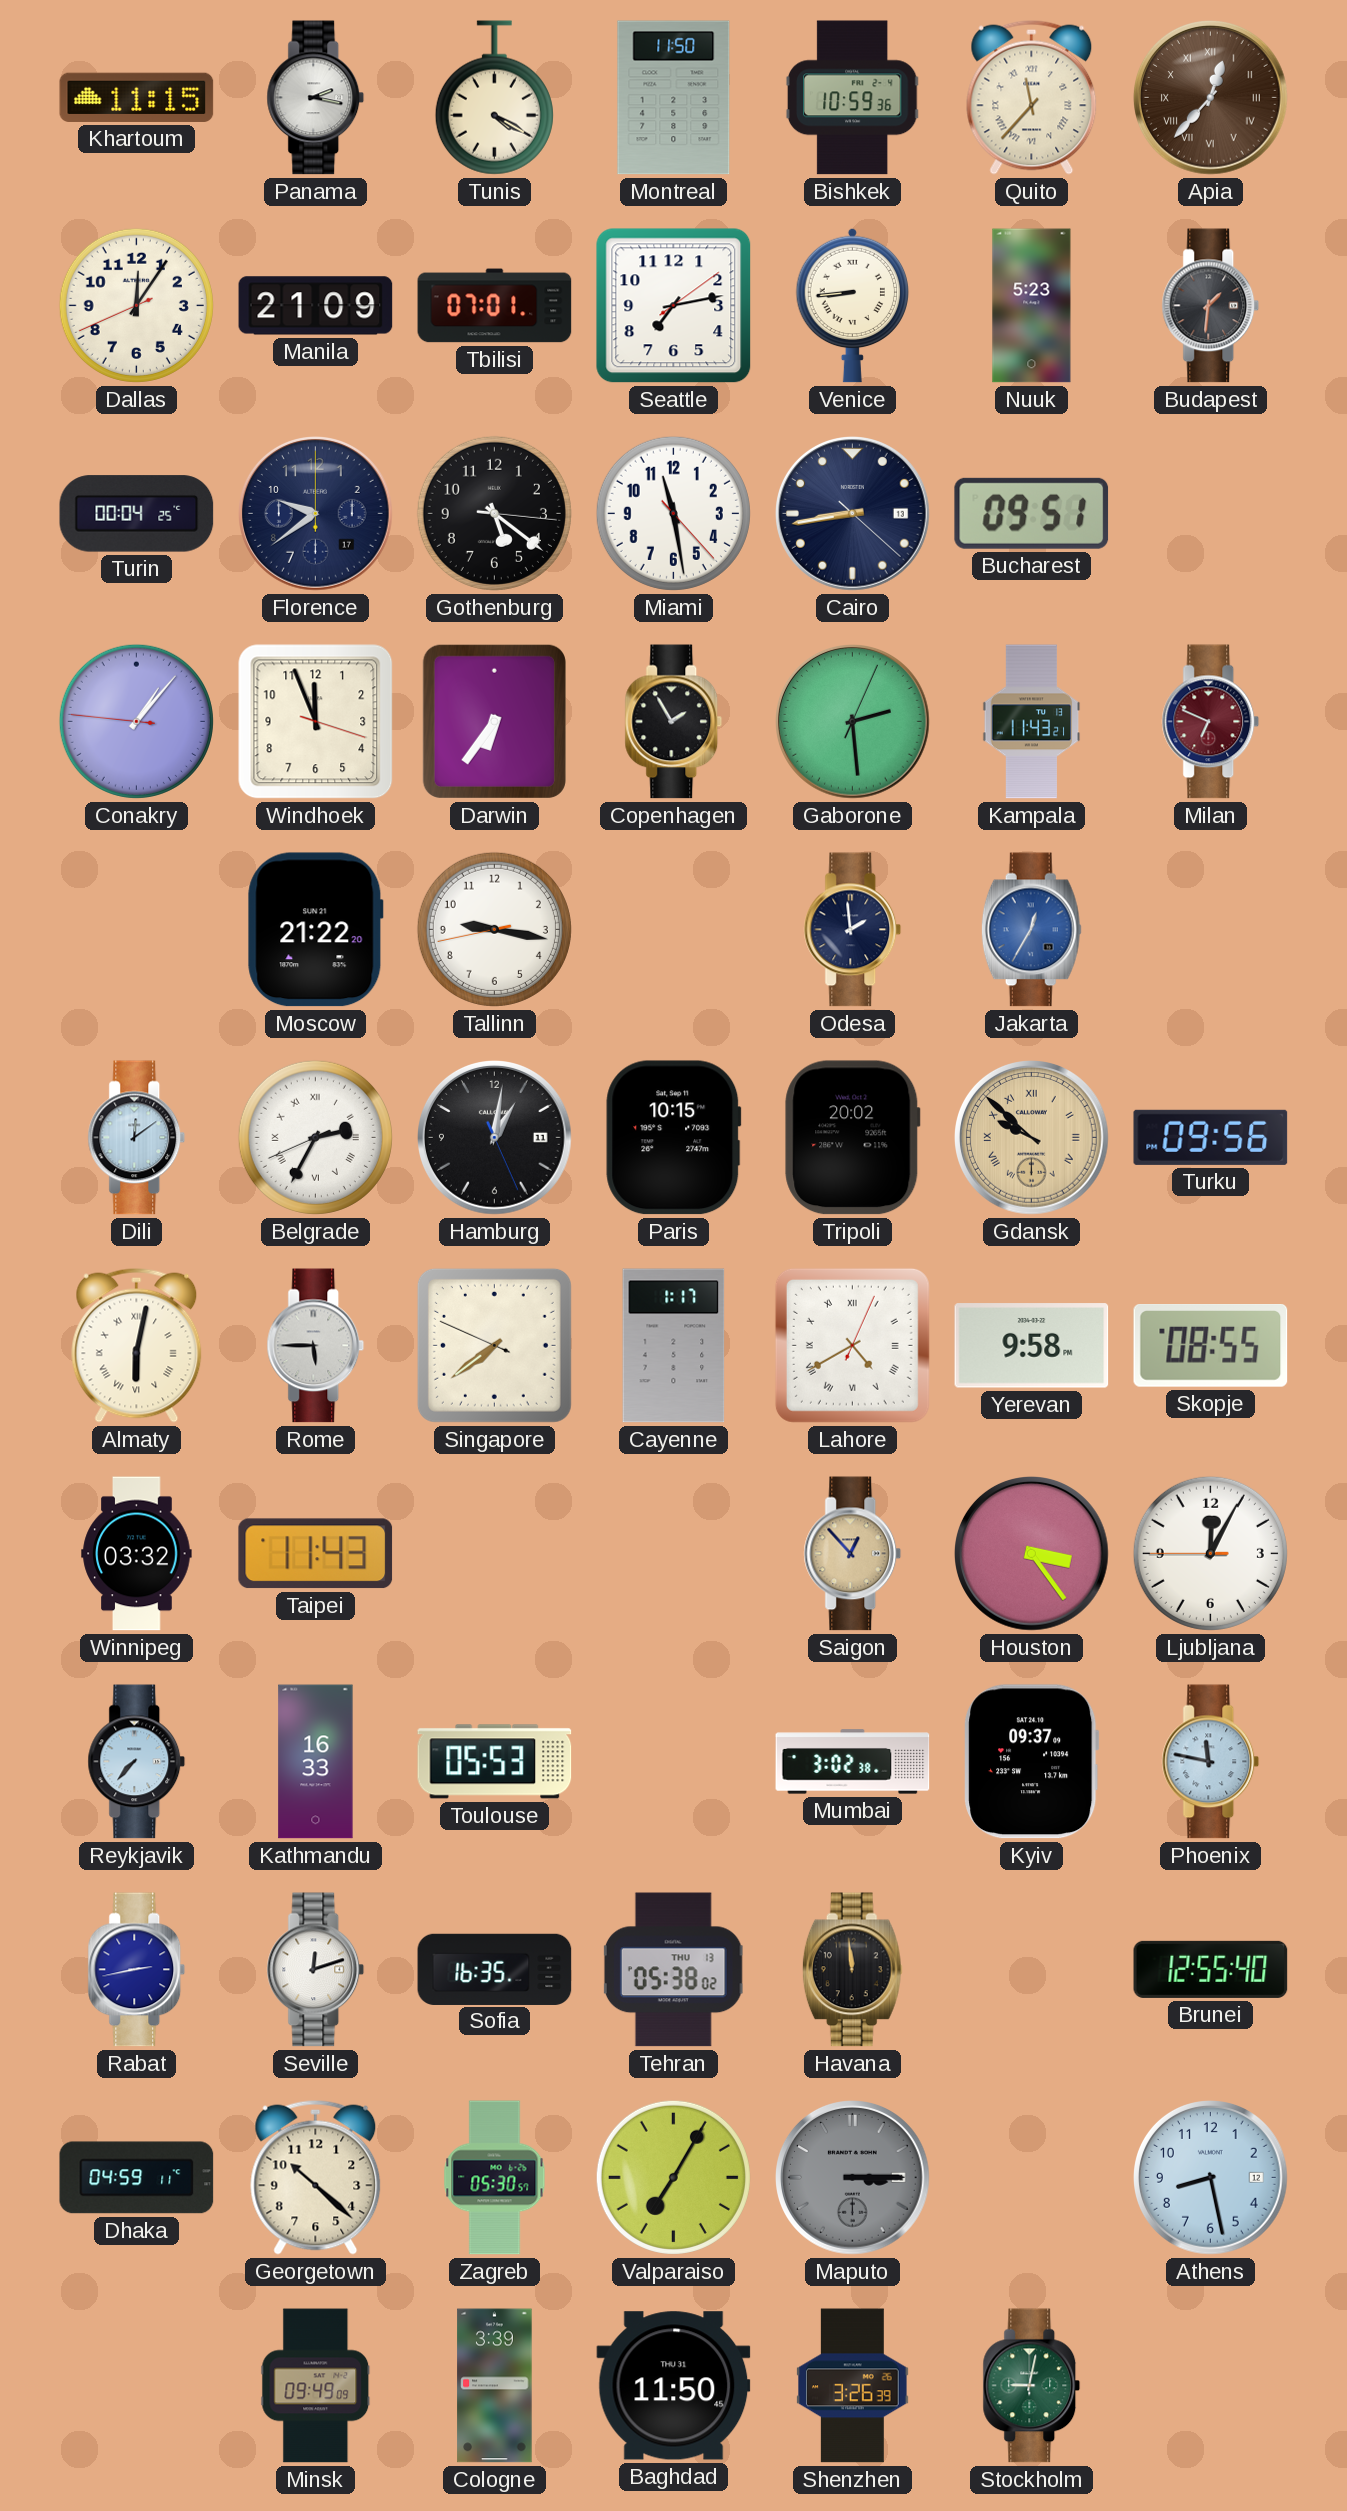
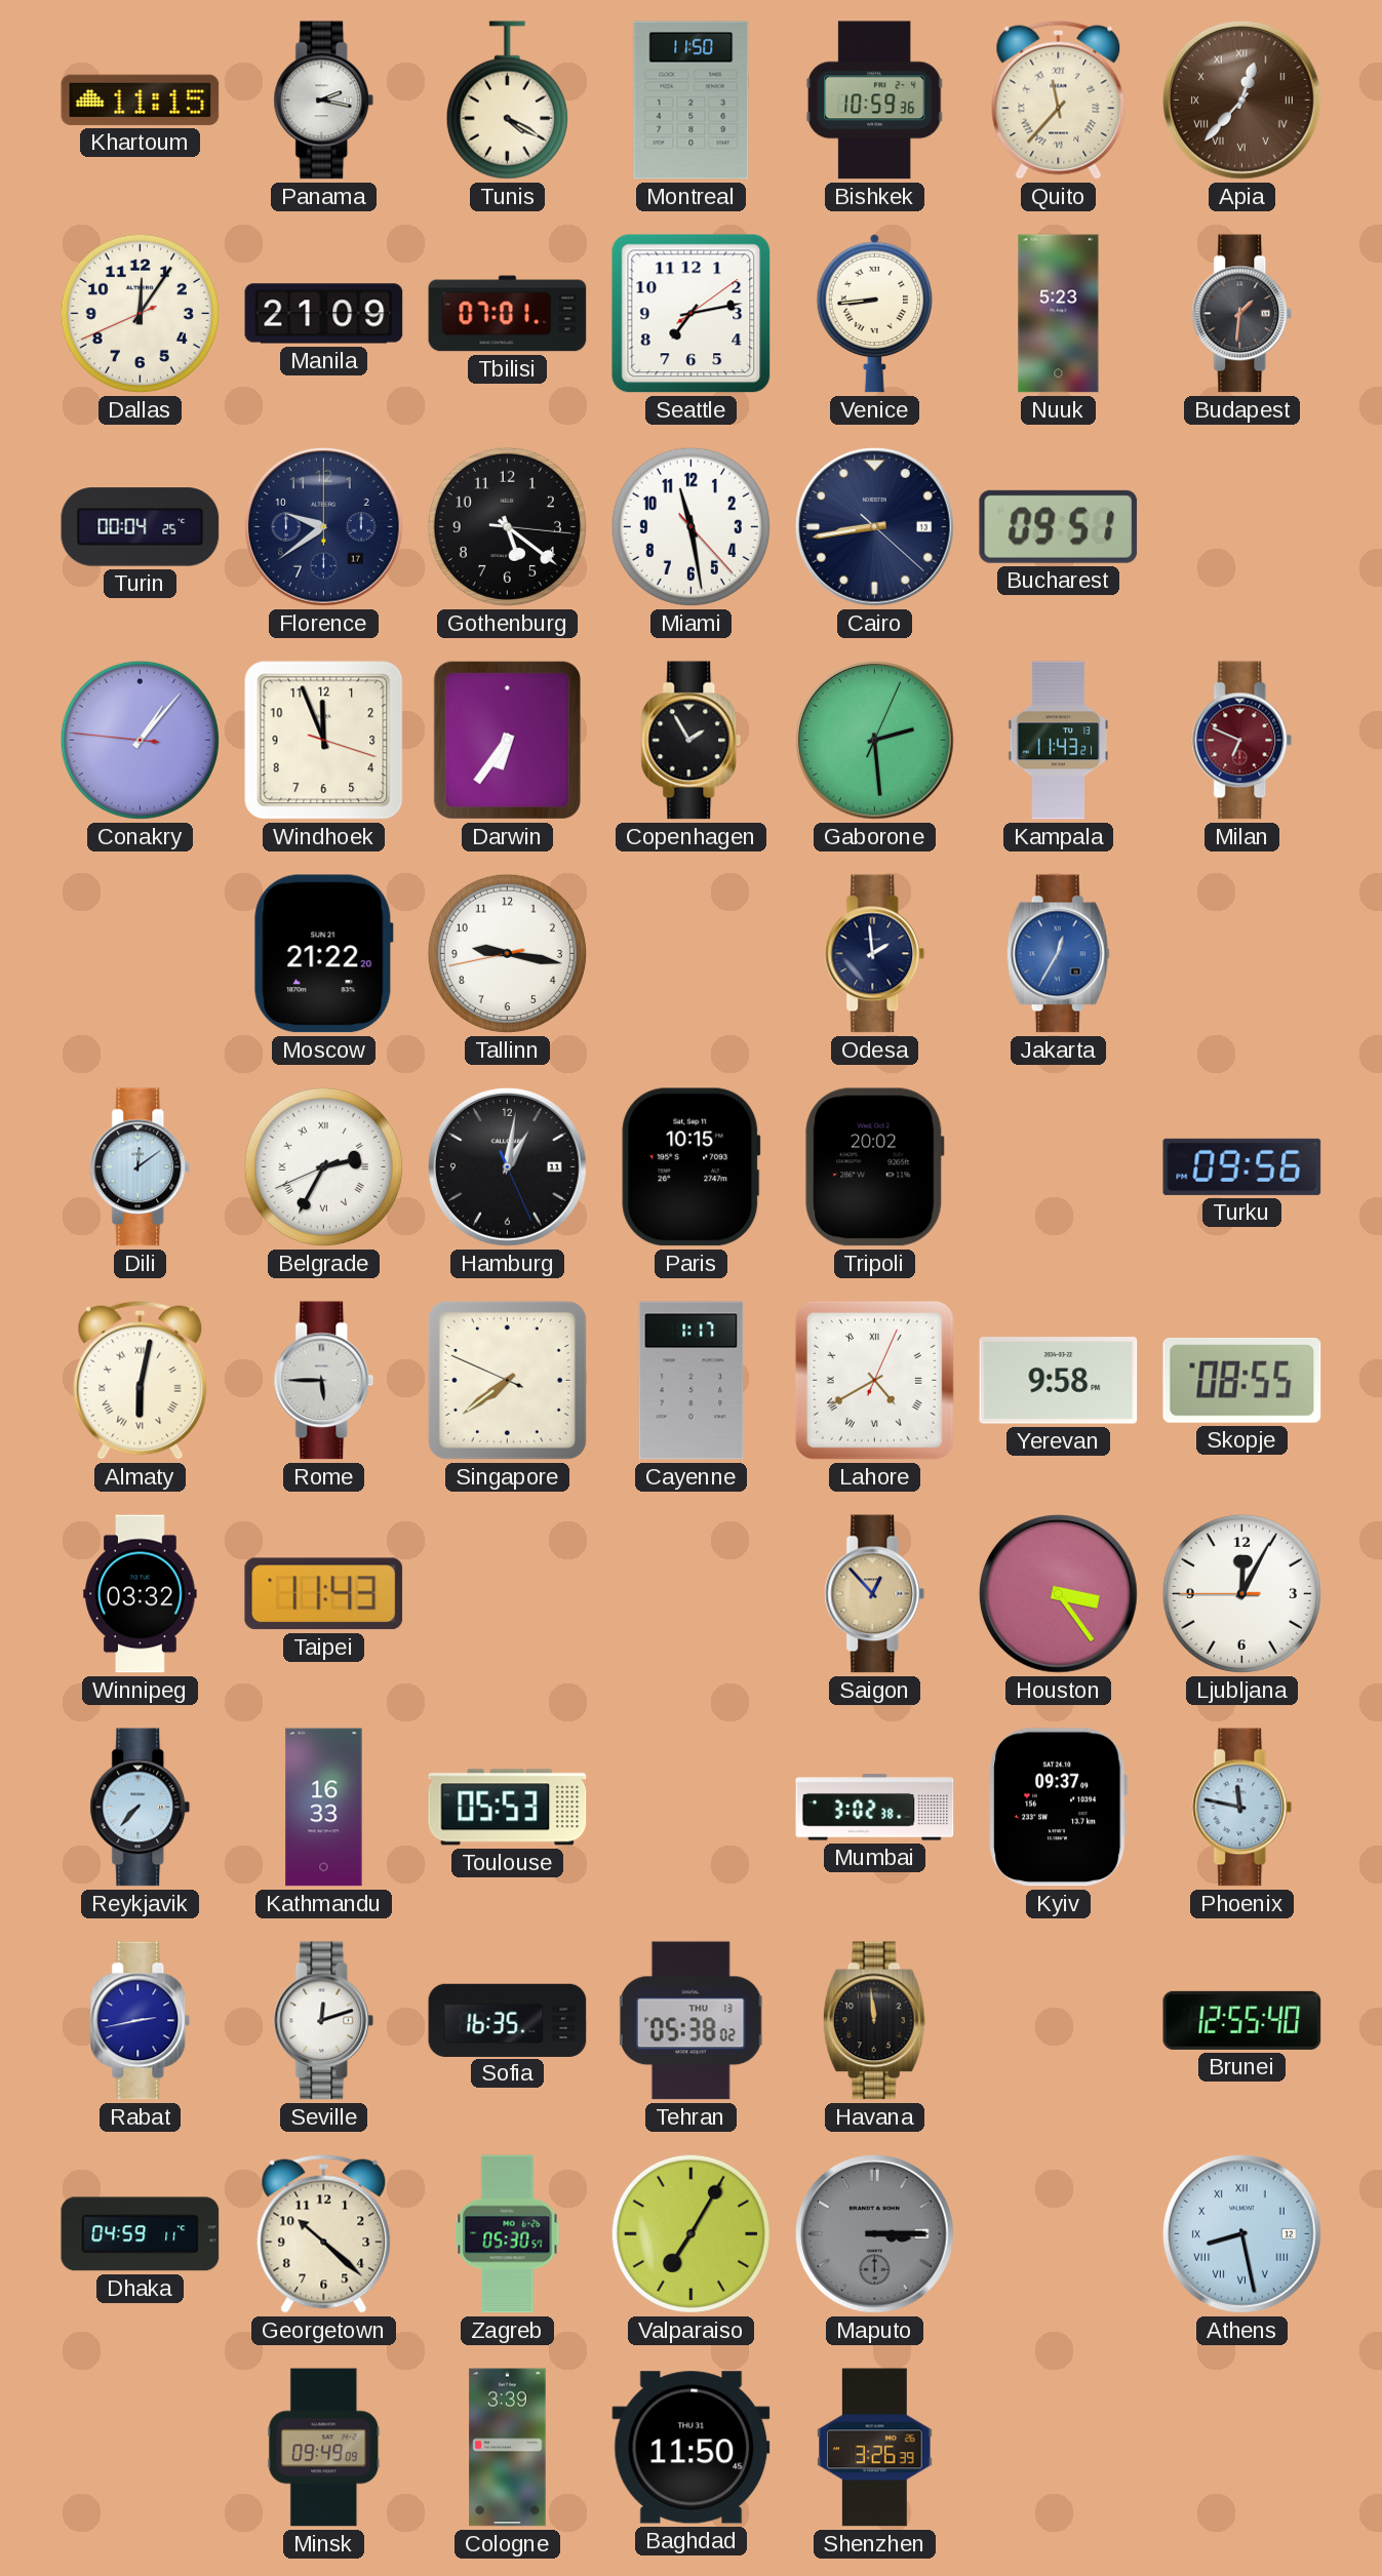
Gdansk: 9:52 -> none
Athens numerals: Arabic -> Roman
Stockholm: 9:02 -> none
